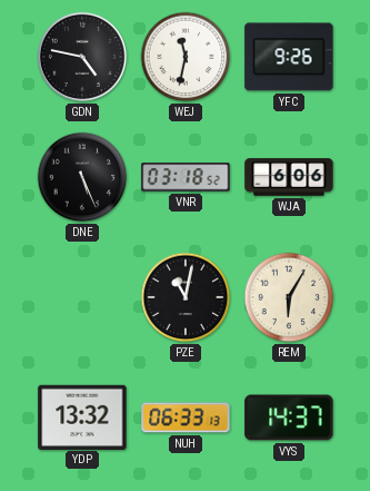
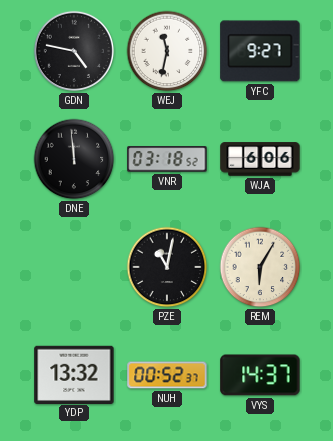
YFC: 9:26 -> 9:27
DNE: 5:26 -> 11:59
NUH: 06:33 -> 00:52
